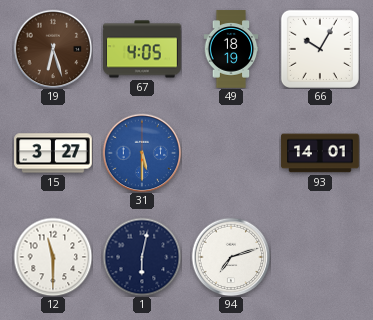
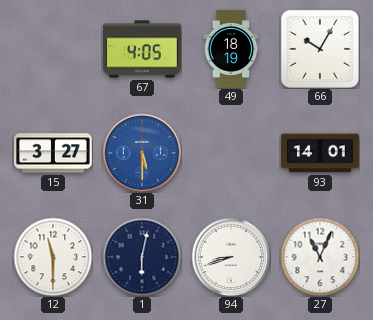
19: 6:27 -> none
94: 7:12 -> 8:42
27: none -> 11:04
